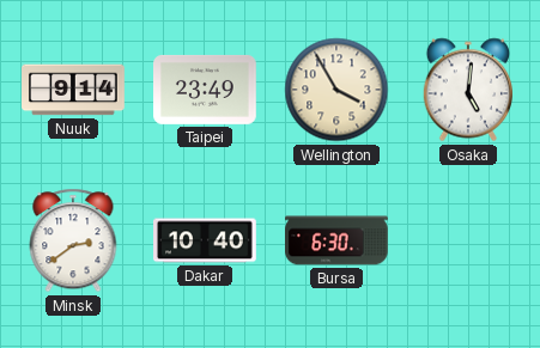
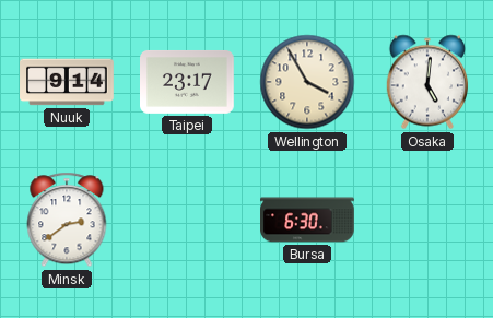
Taipei: 23:49 -> 23:17
Dakar: 10:40 -> none
